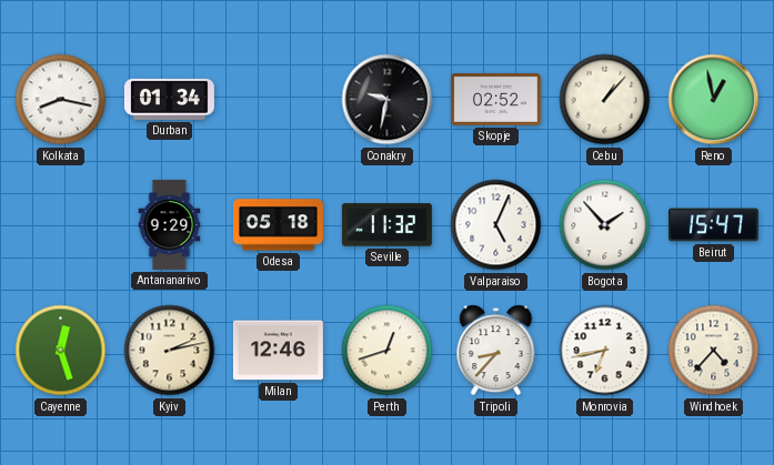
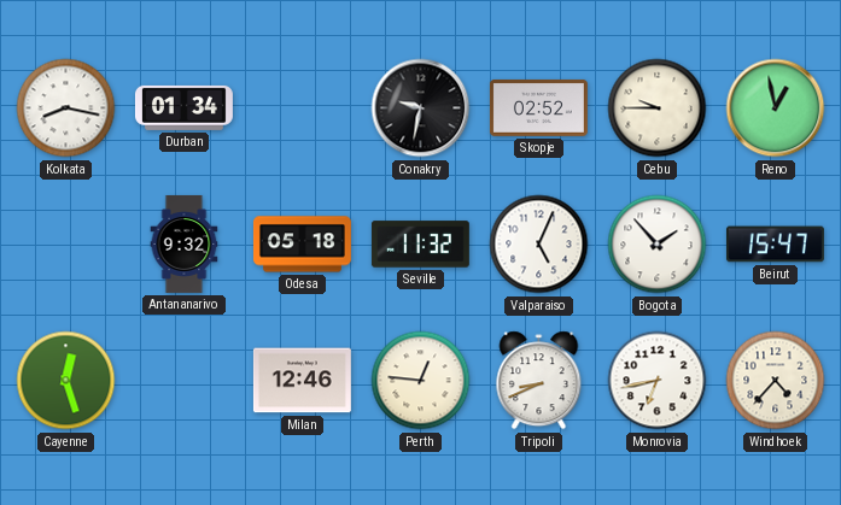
Cebu: 1:07 -> 9:45
Antananarivo: 9:29 -> 9:32
Kyiv: 2:13 -> none
Perth: 12:42 -> 12:46
Tripoli: 8:37 -> 8:41
